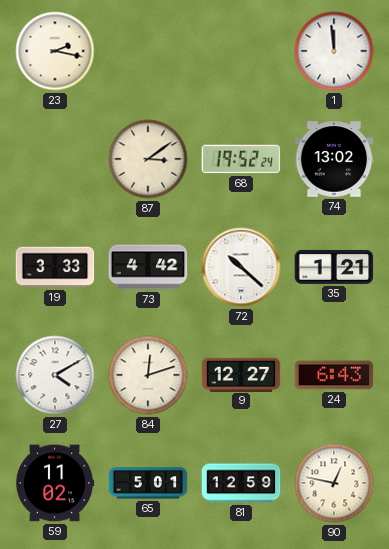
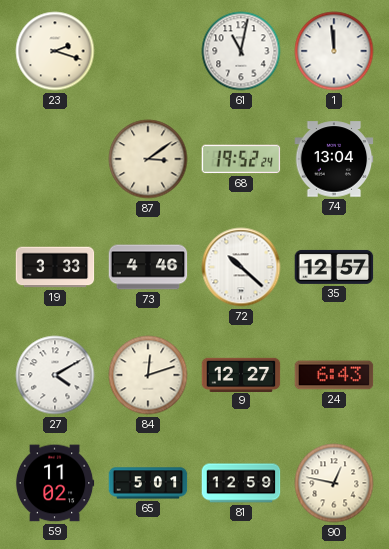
23: 2:17 -> 2:18
61: none -> 11:02
74: 13:02 -> 13:04
73: 4:42 -> 4:46
35: 1:21 -> 12:57
